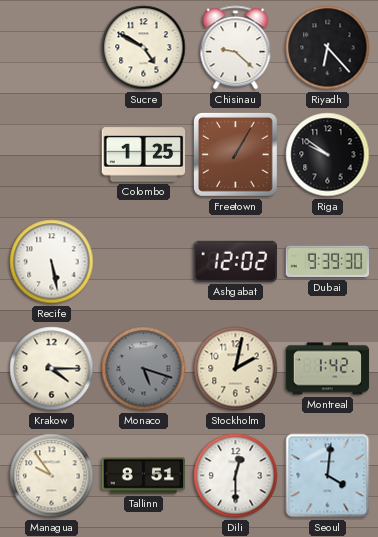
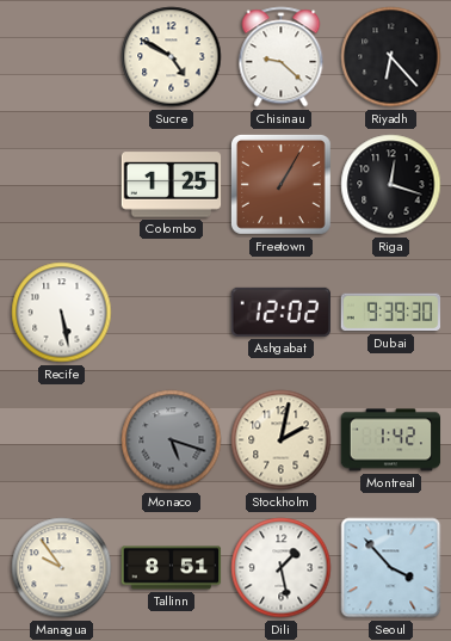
Riga: 9:51 -> 12:18
Krakow: 4:15 -> none
Dili: 12:30 -> 1:28
Seoul: 4:01 -> 3:53
